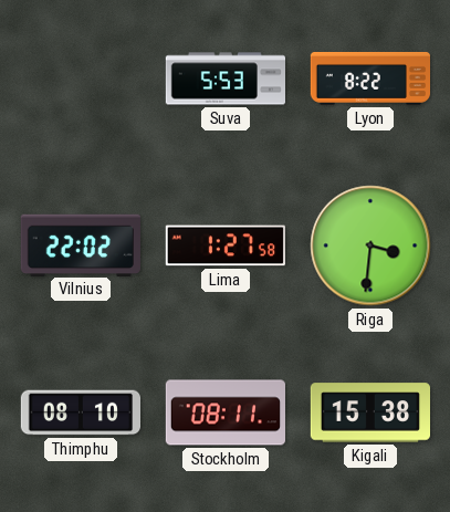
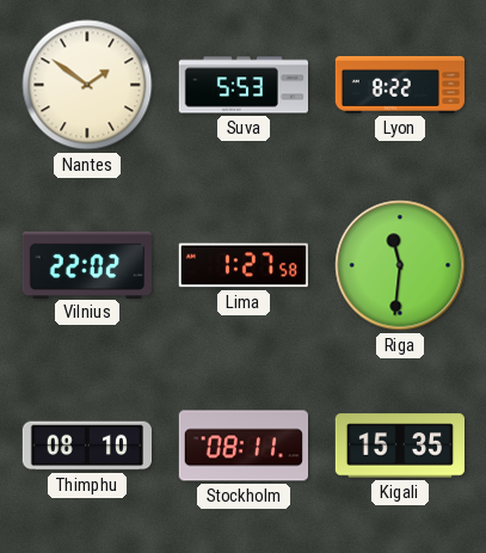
Nantes: none -> 1:51
Riga: 3:31 -> 11:31
Kigali: 15:38 -> 15:35
